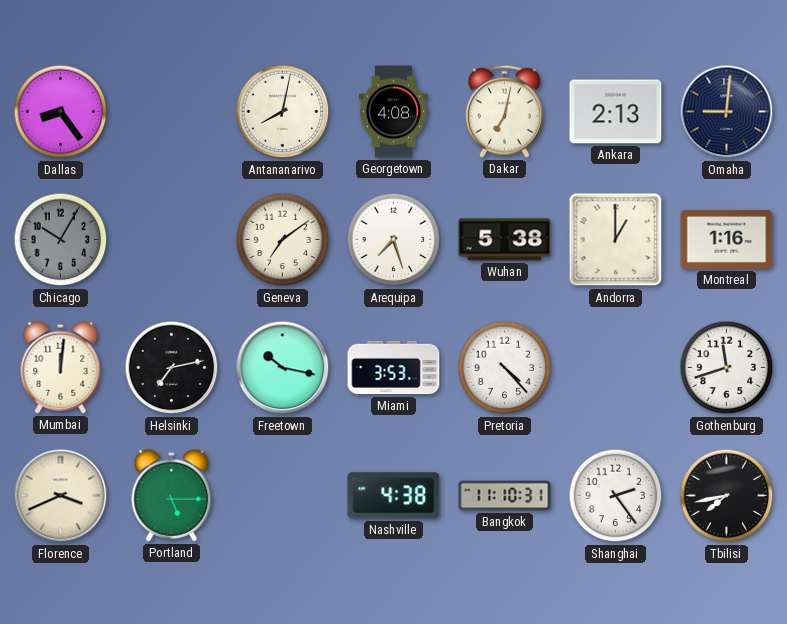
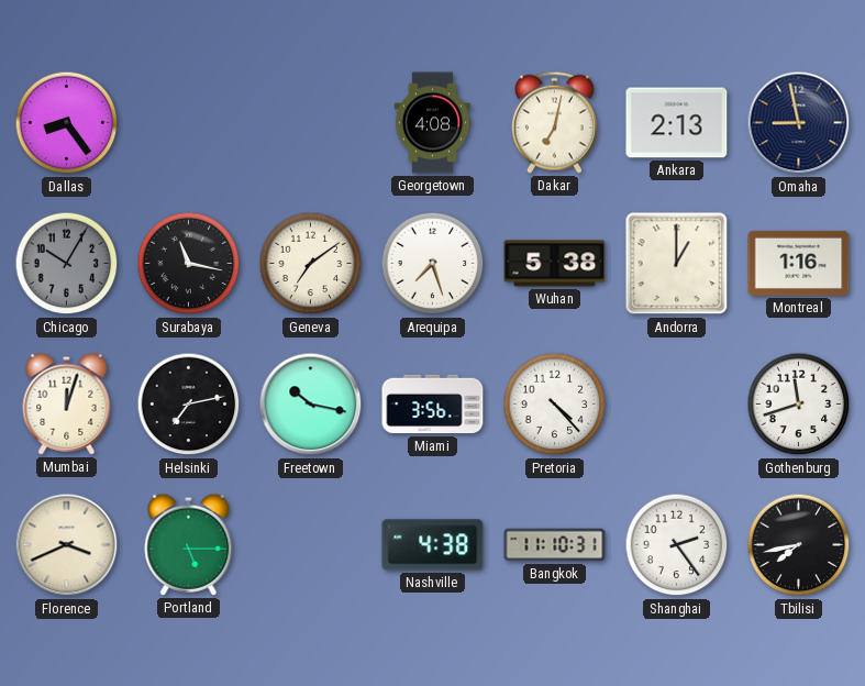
Antananarivo: 8:02 -> none
Omaha: 9:01 -> 8:58
Surabaya: none -> 11:17
Mumbai: 12:01 -> 12:03
Miami: 3:53 -> 3:56
